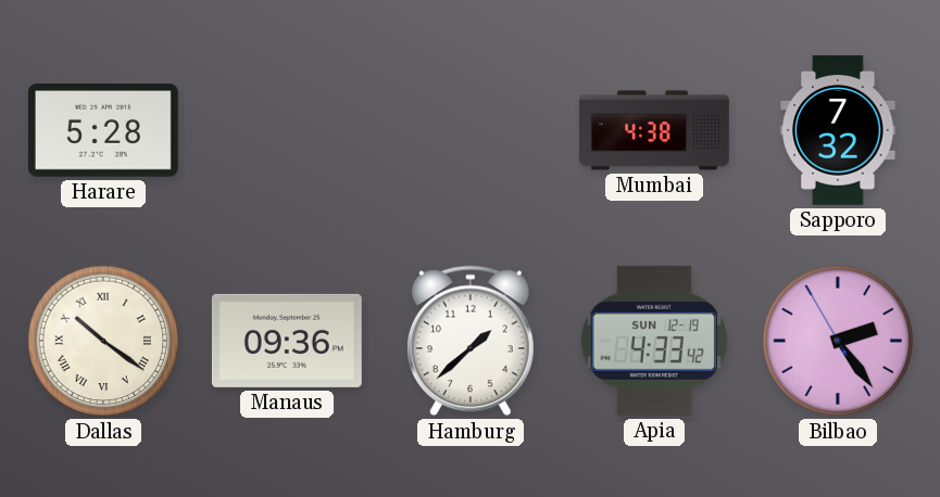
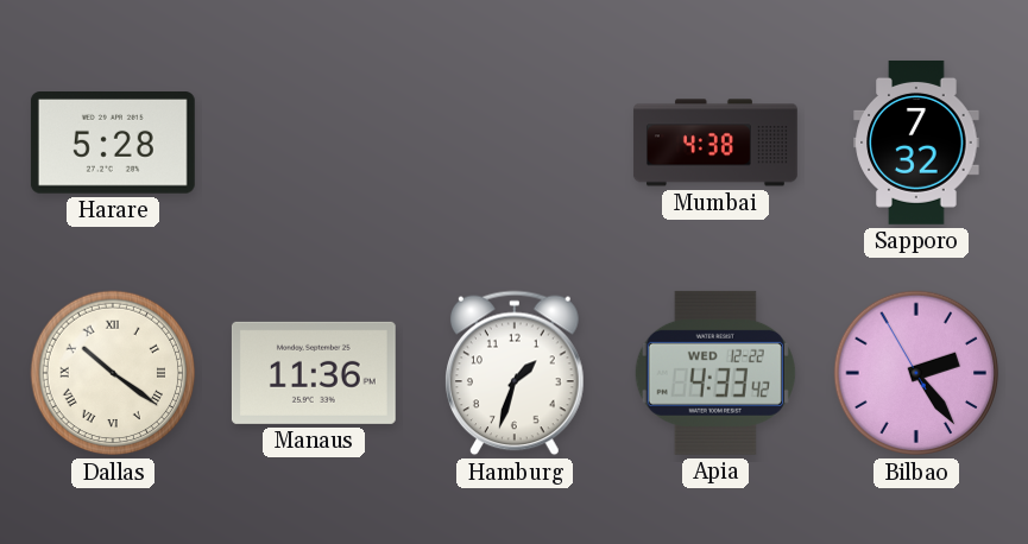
Manaus: 09:36 -> 11:36
Hamburg: 1:38 -> 1:33
Apia date: SUN 12-19 -> WED 12-22
